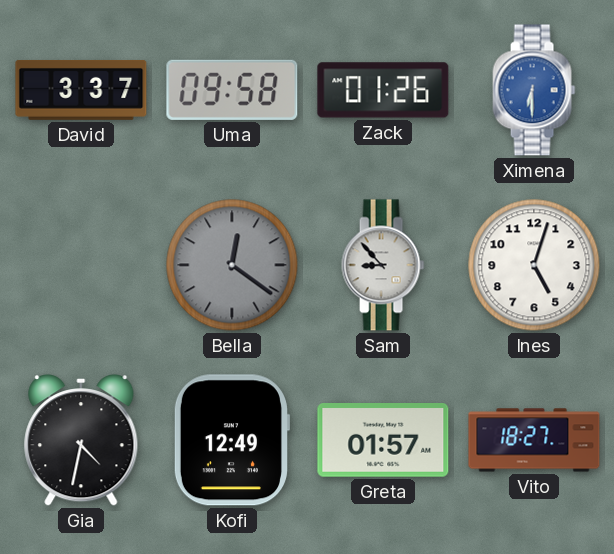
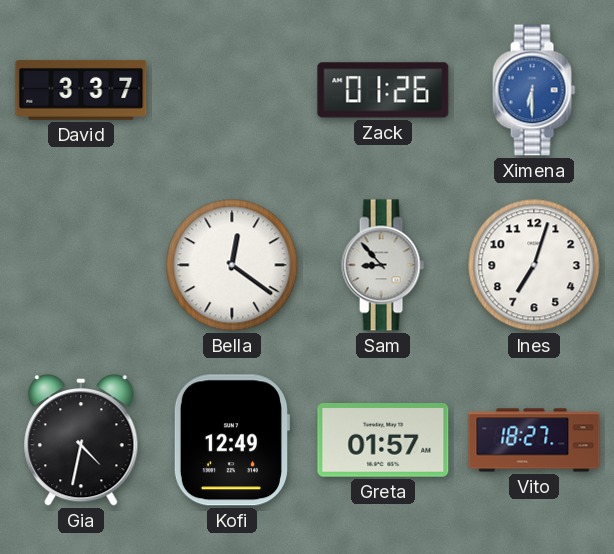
Uma: 09:58 -> none
Bella dial: grey -> white
Ines: 5:03 -> 7:03
